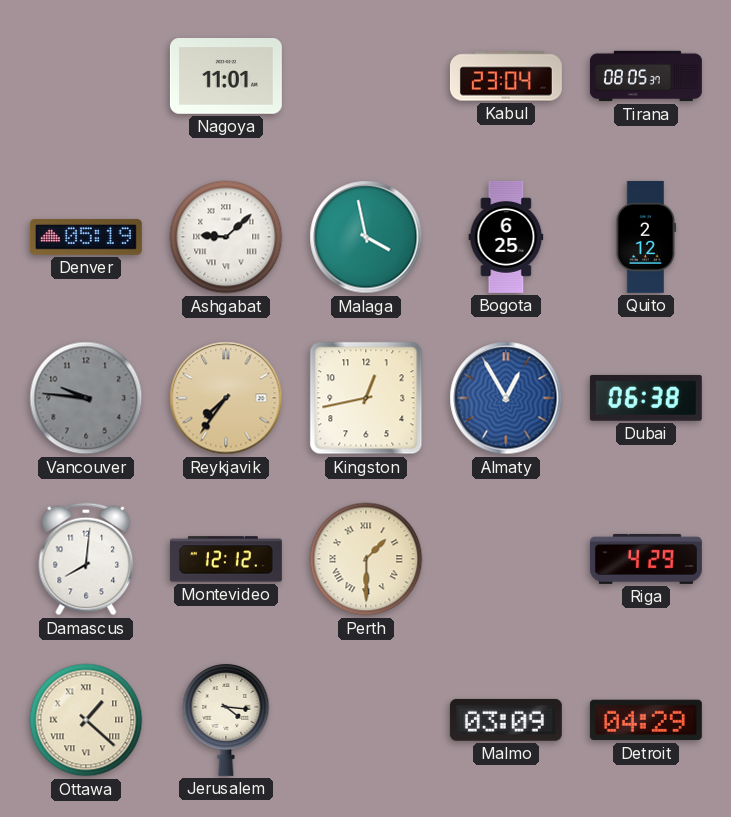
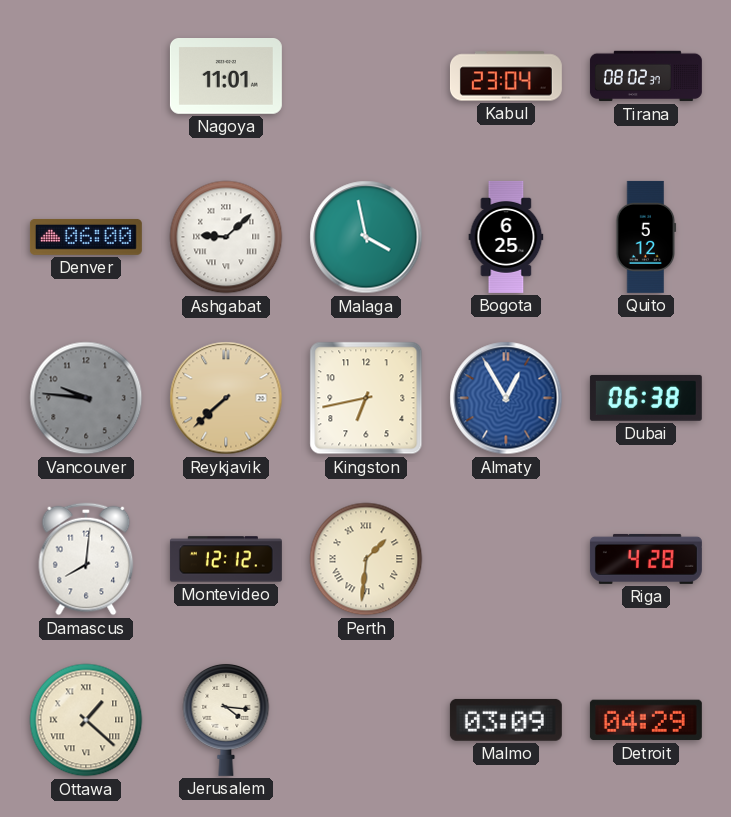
Tirana: 08:05 -> 08:02
Denver: 05:19 -> 06:00
Quito: 2:12 -> 5:12
Reykjavik: 7:36 -> 7:38
Kingston: 12:43 -> 6:43
Perth: 1:30 -> 1:31
Riga: 4:29 -> 4:28
